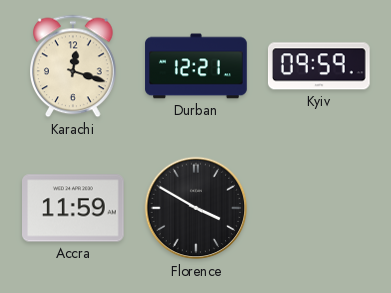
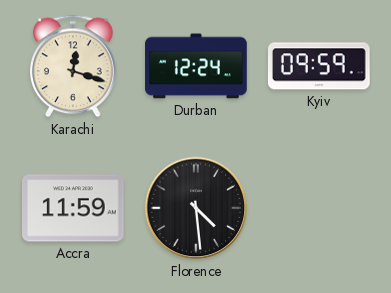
Durban: 12:21 -> 12:24
Florence: 3:50 -> 4:29
